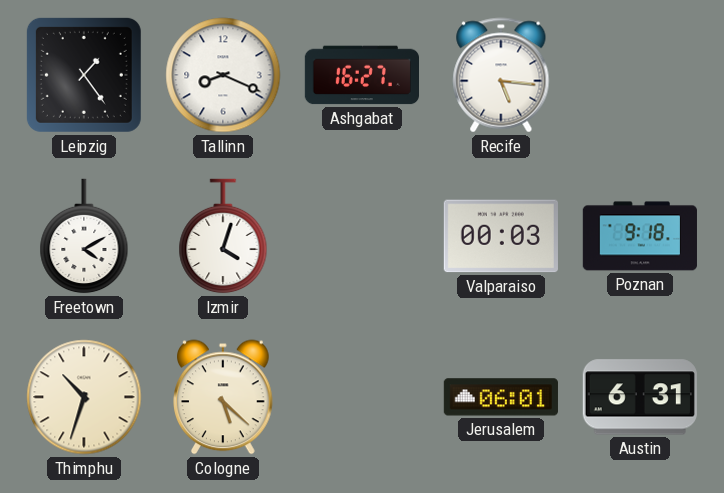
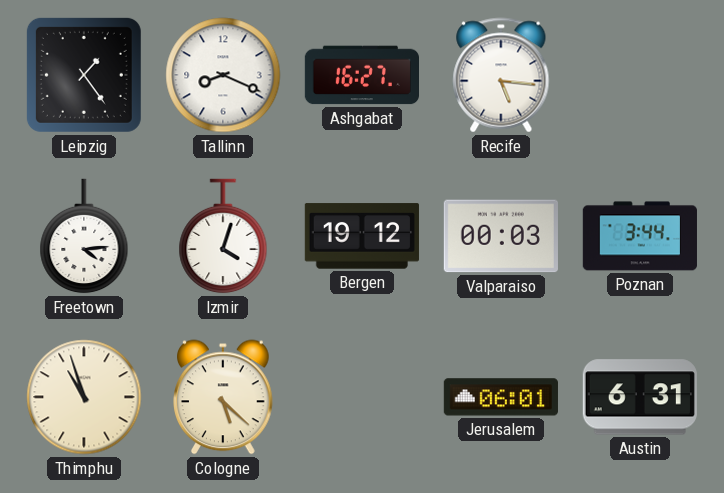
Freetown: 4:10 -> 4:14
Bergen: none -> 19:12
Poznan: 9:18 -> 3:44
Thimphu: 10:33 -> 10:57
